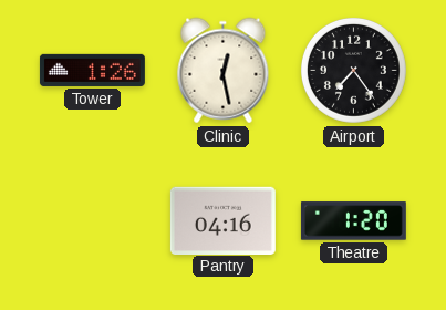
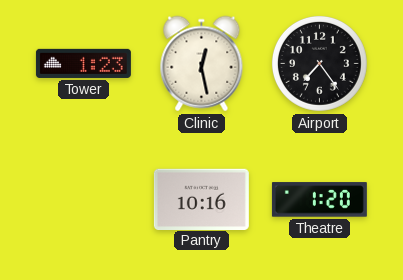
Tower: 1:26 -> 1:23
Pantry: 04:16 -> 10:16
